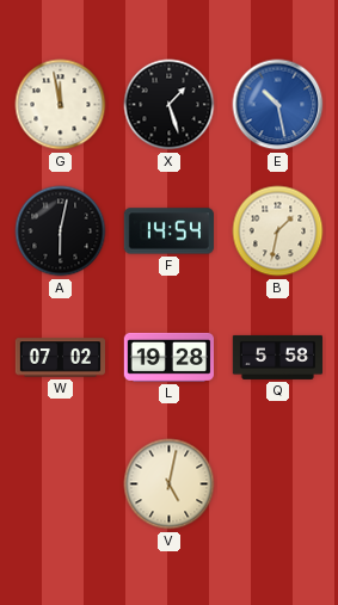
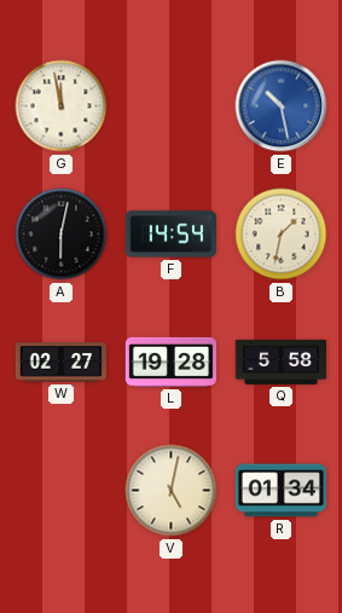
X: 1:27 -> none
W: 07:02 -> 02:27
R: none -> 01:34
